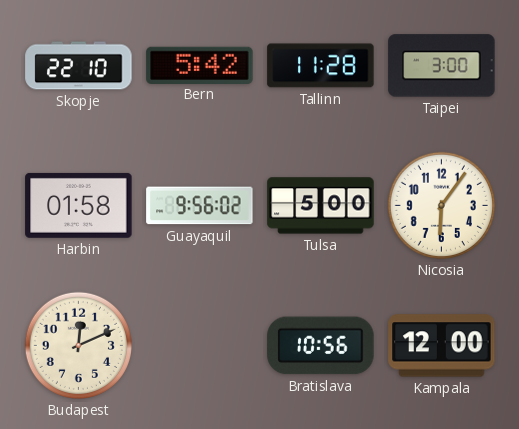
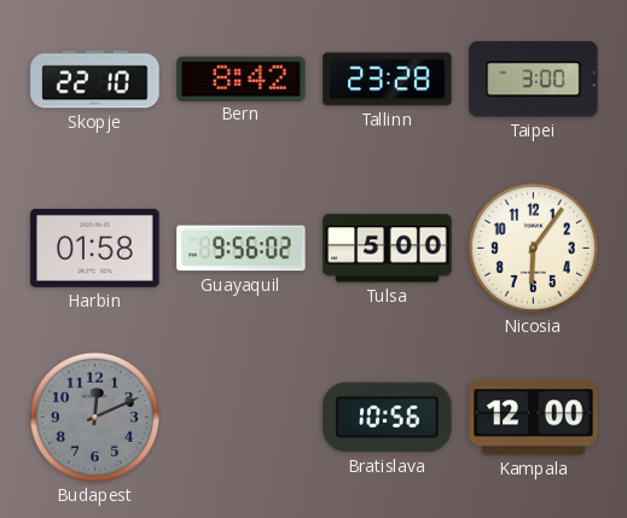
Bern: 5:42 -> 8:42
Tallinn: 11:28 -> 23:28
Budapest dial: cream -> grey
